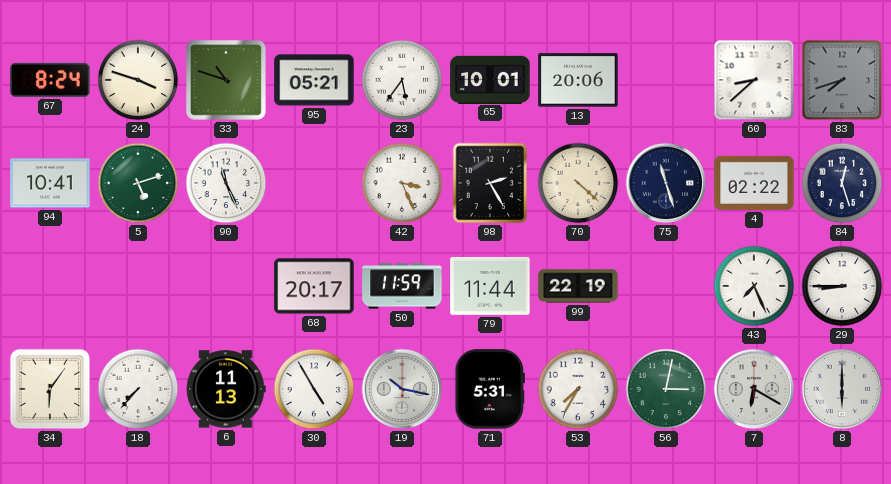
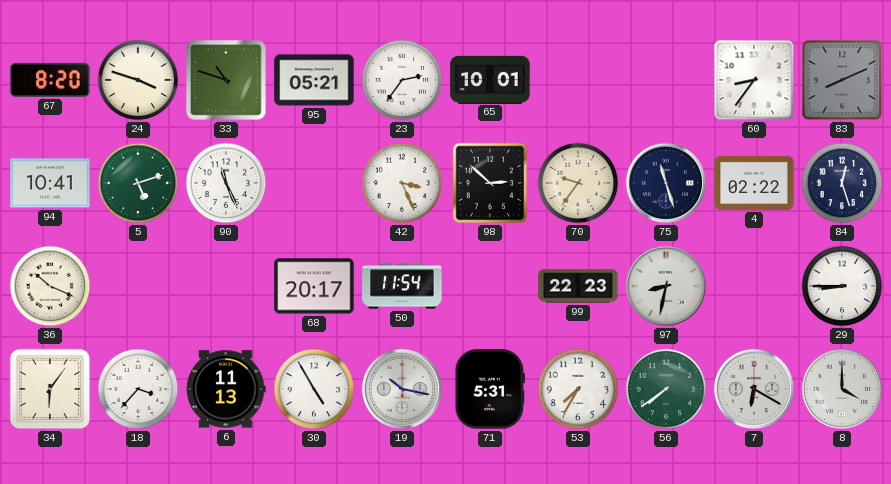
67: 8:24 -> 8:20
23: 5:36 -> 2:36
13: 20:06 -> none
60: 8:38 -> 8:36
83: 7:42 -> 8:11
98: 2:25 -> 2:52
70: 4:22 -> 9:36
36: none -> 10:19
50: 11:59 -> 11:54
79: 11:44 -> none
99: 22:19 -> 22:23
97: none -> 8:32
43: 7:26 -> none
18: 7:37 -> 3:37
56: 3:02 -> 7:39
8: 6:00 -> 4:00
